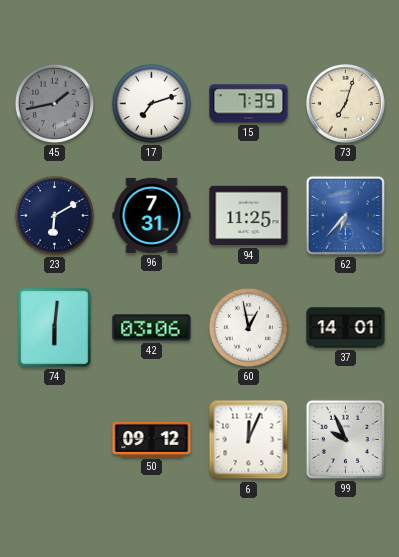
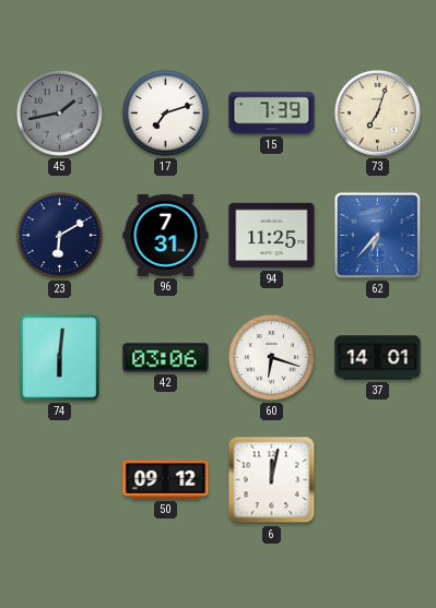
60: 12:58 -> 6:18
6: 12:04 -> 12:02
99: 9:56 -> none
